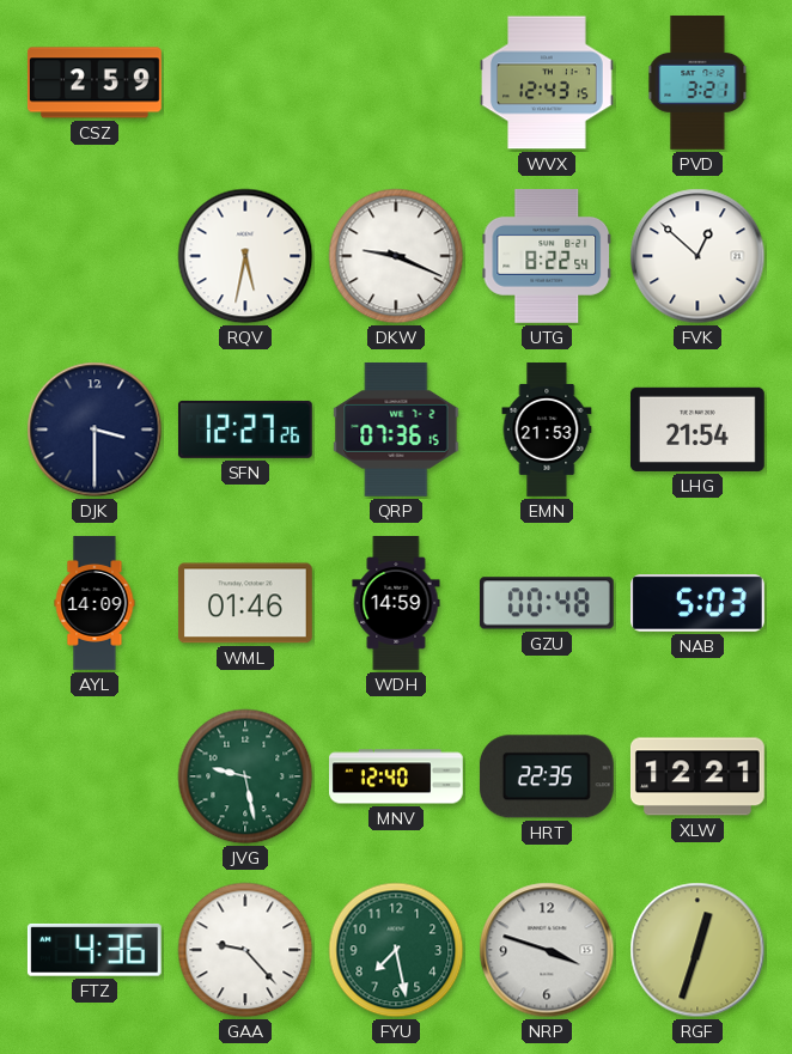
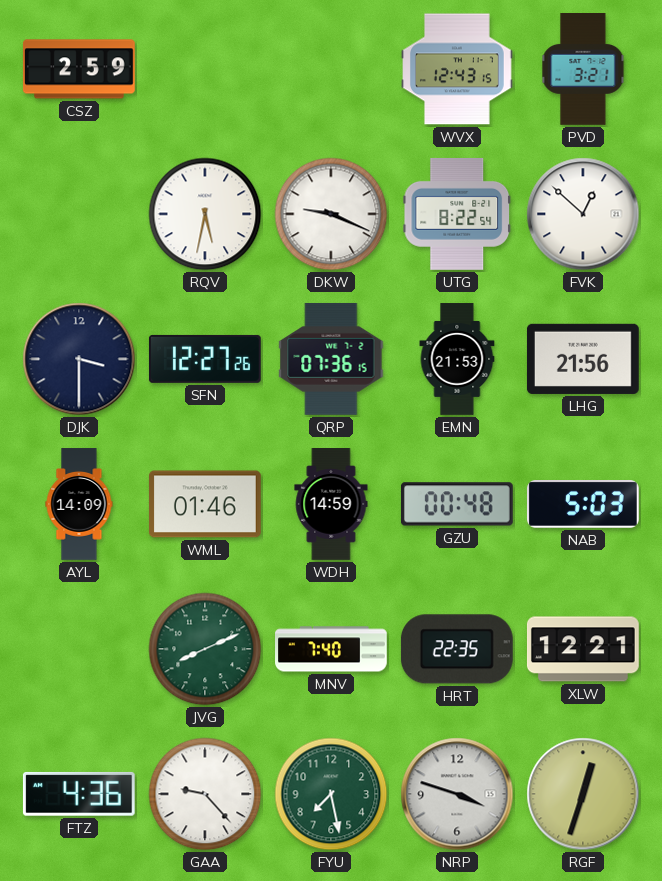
LHG: 21:54 -> 21:56
JVG: 9:28 -> 8:11
MNV: 12:40 -> 7:40
